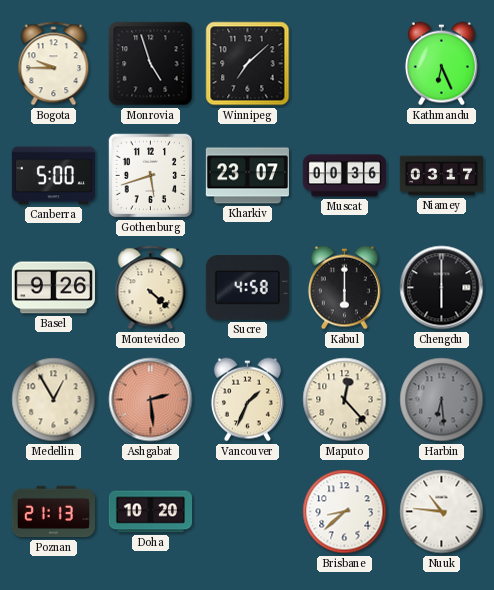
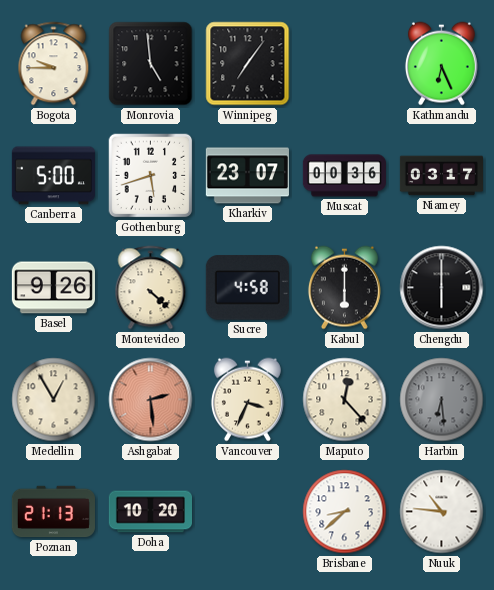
Monrovia: 4:57 -> 4:59
Winnipeg: 7:08 -> 7:06
Vancouver: 1:34 -> 3:34
